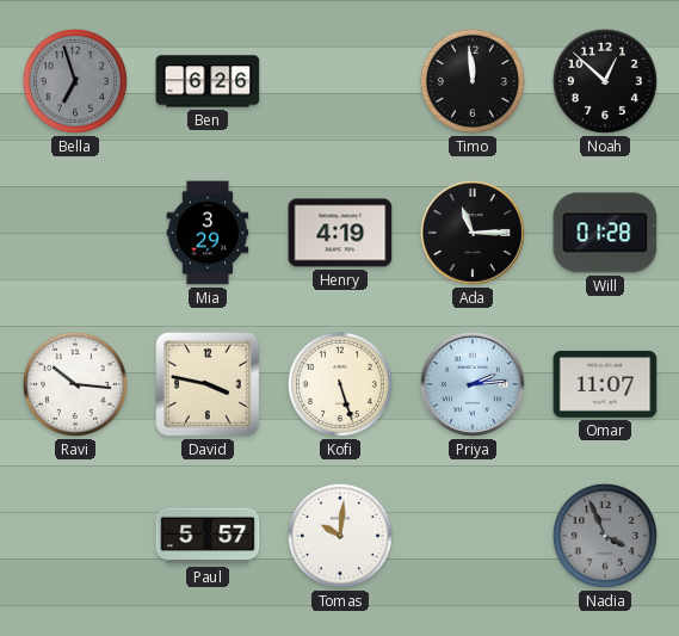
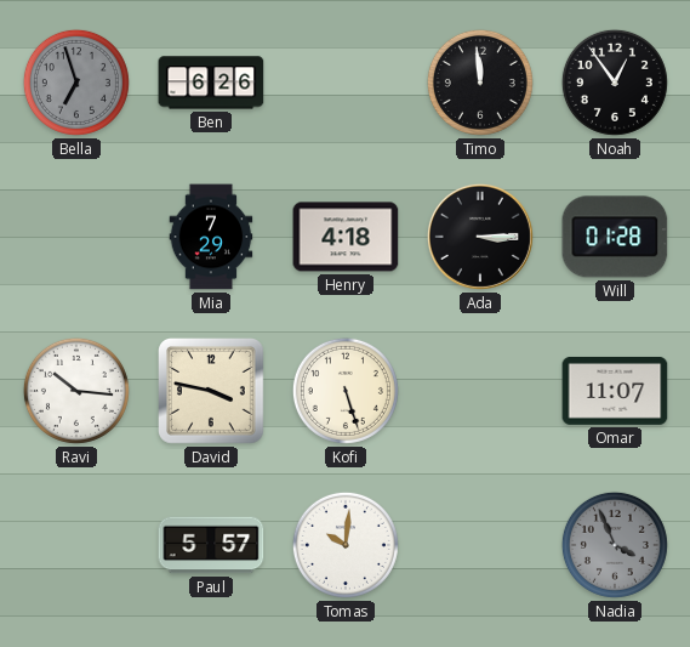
Noah: 12:52 -> 12:54
Mia: 3:29 -> 7:29
Henry: 4:19 -> 4:18
Ada: 11:15 -> 3:15
Priya: 2:14 -> none
